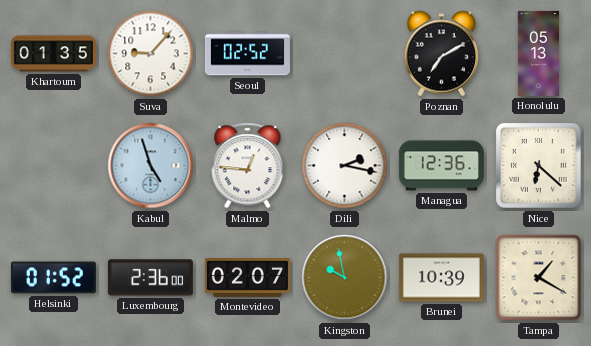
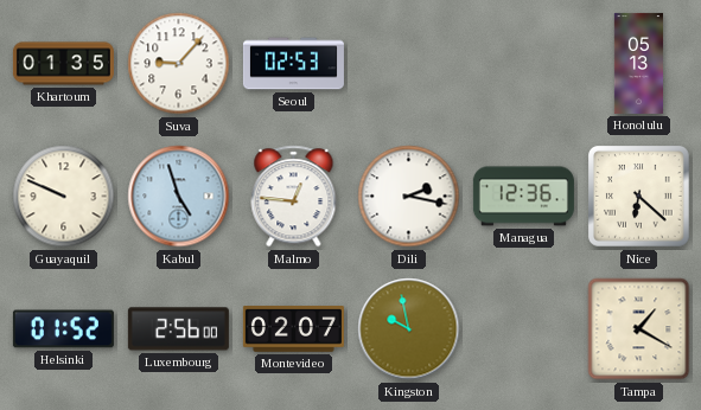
Seoul: 02:52 -> 02:53
Poznan: 7:10 -> none
Guayaquil: none -> 9:49
Luxembourg: 2:36 -> 2:56
Brunei: 10:39 -> none
